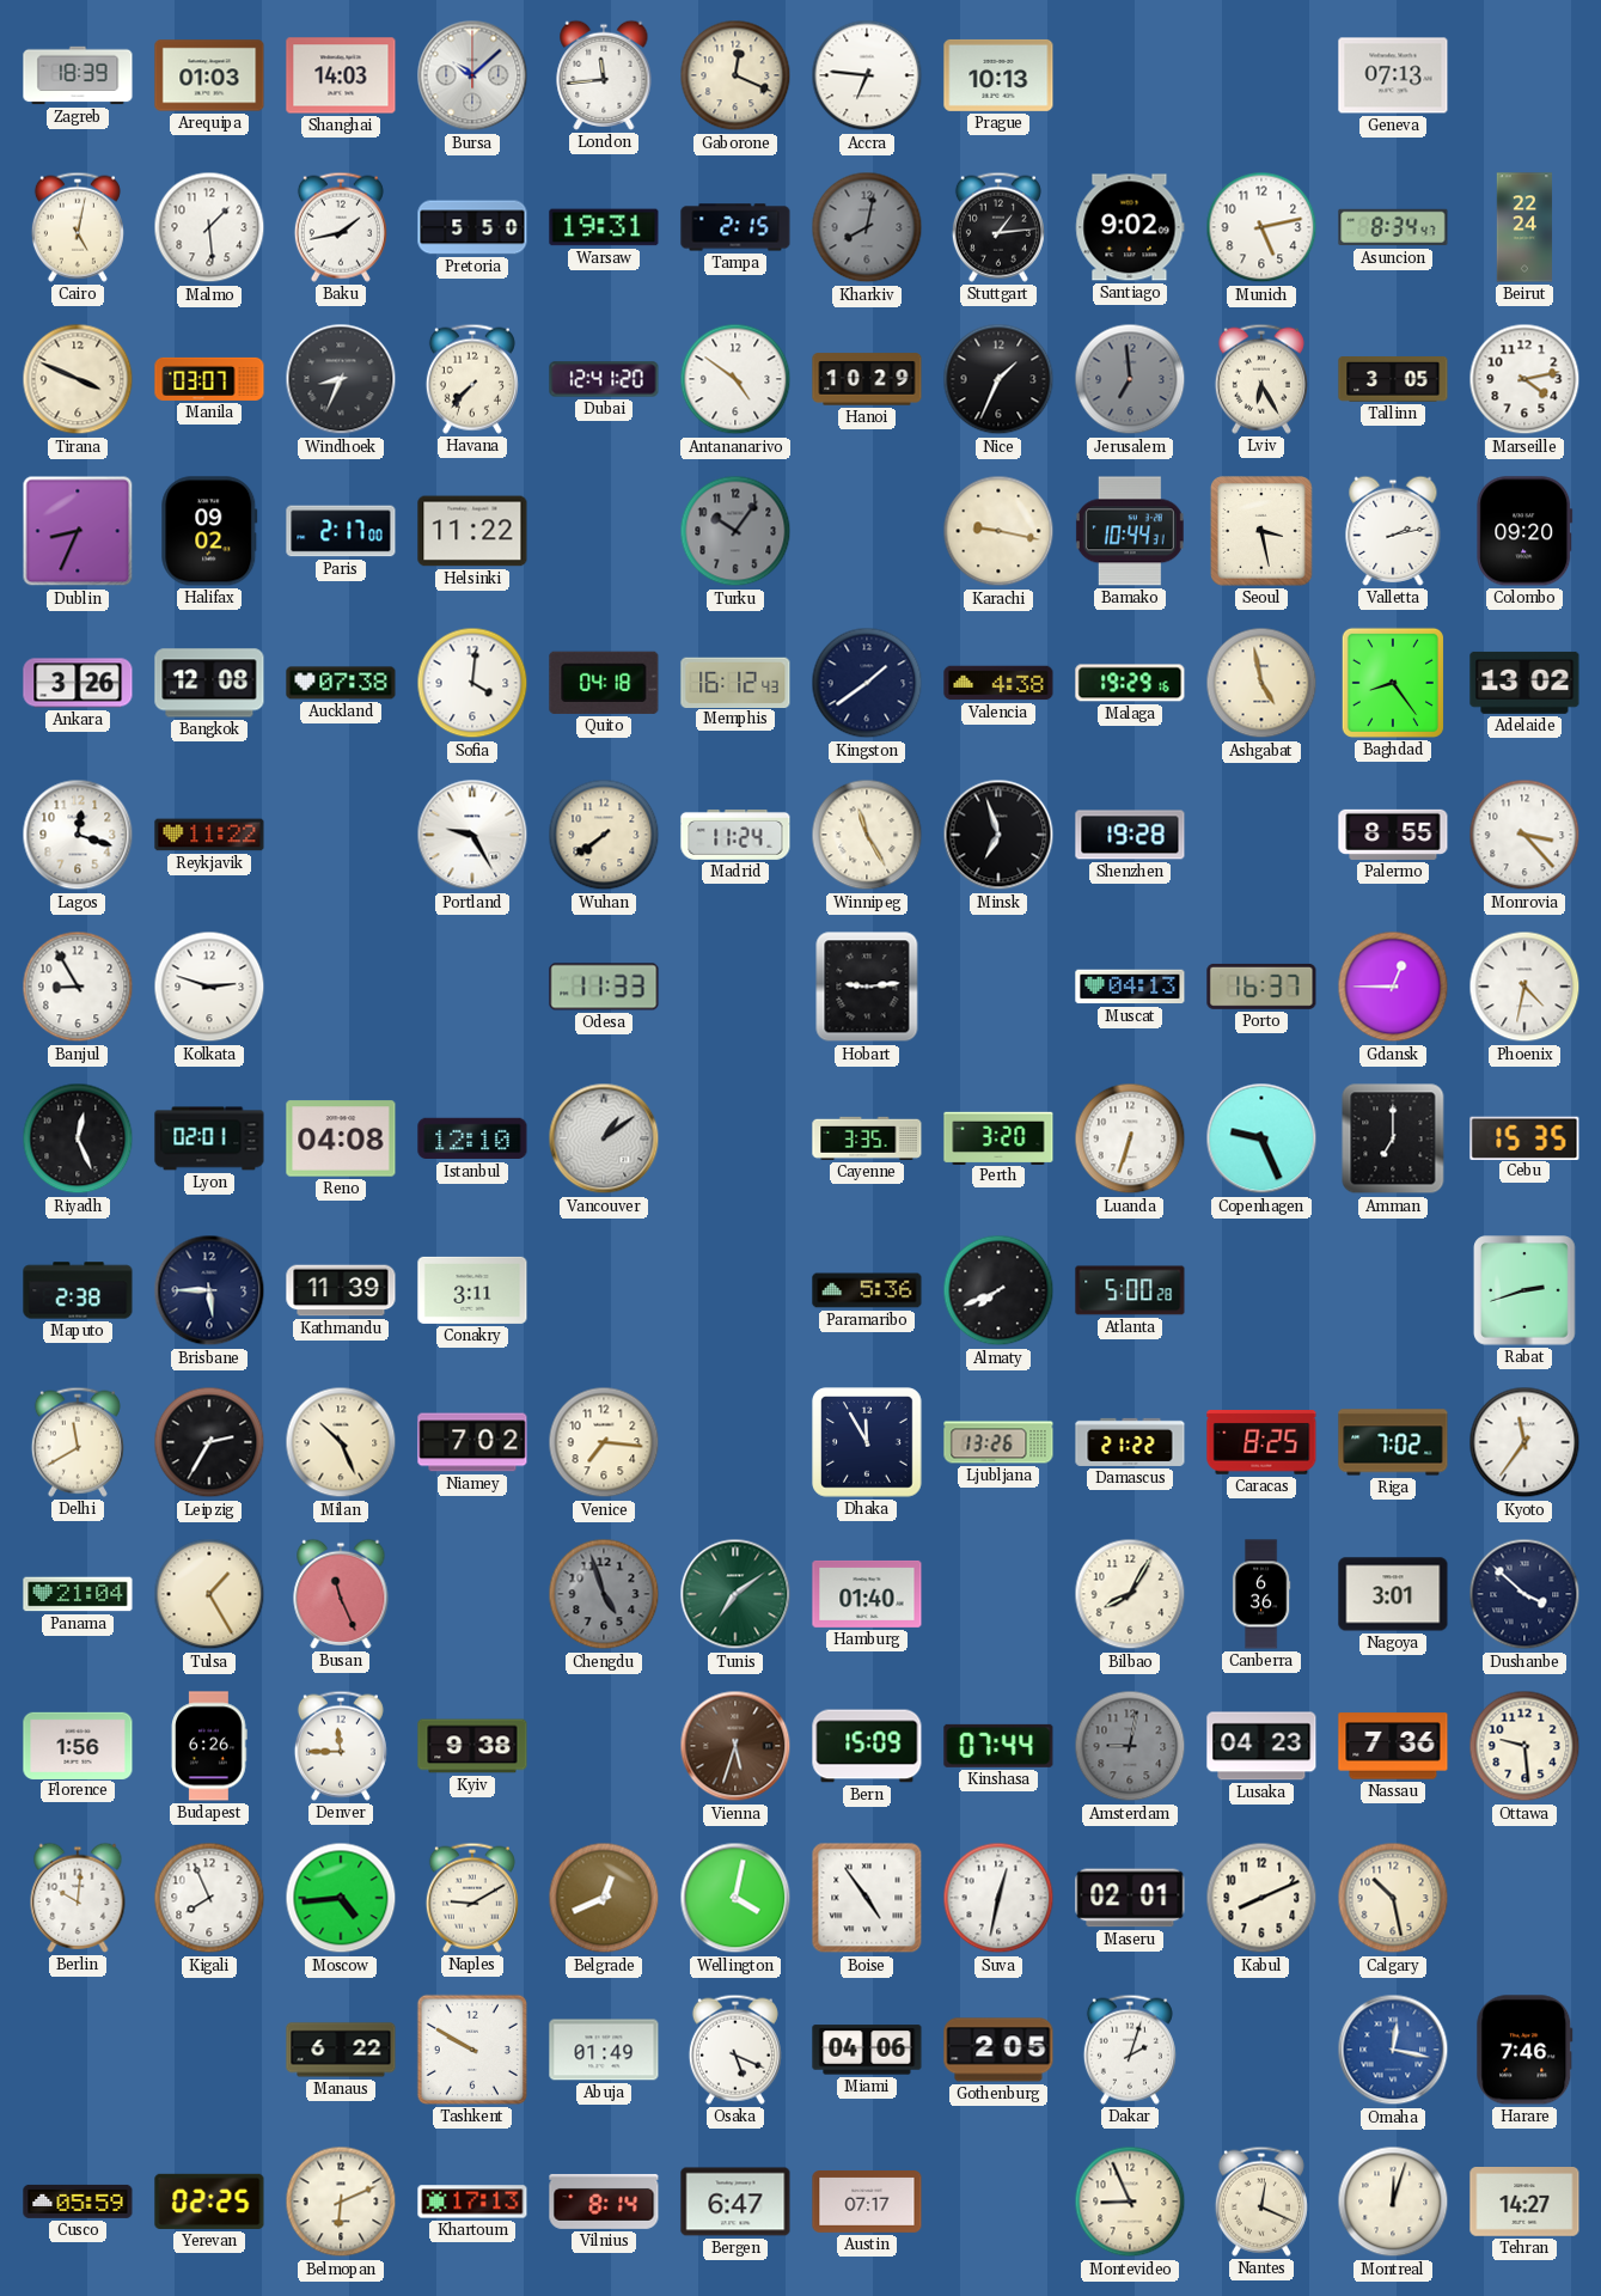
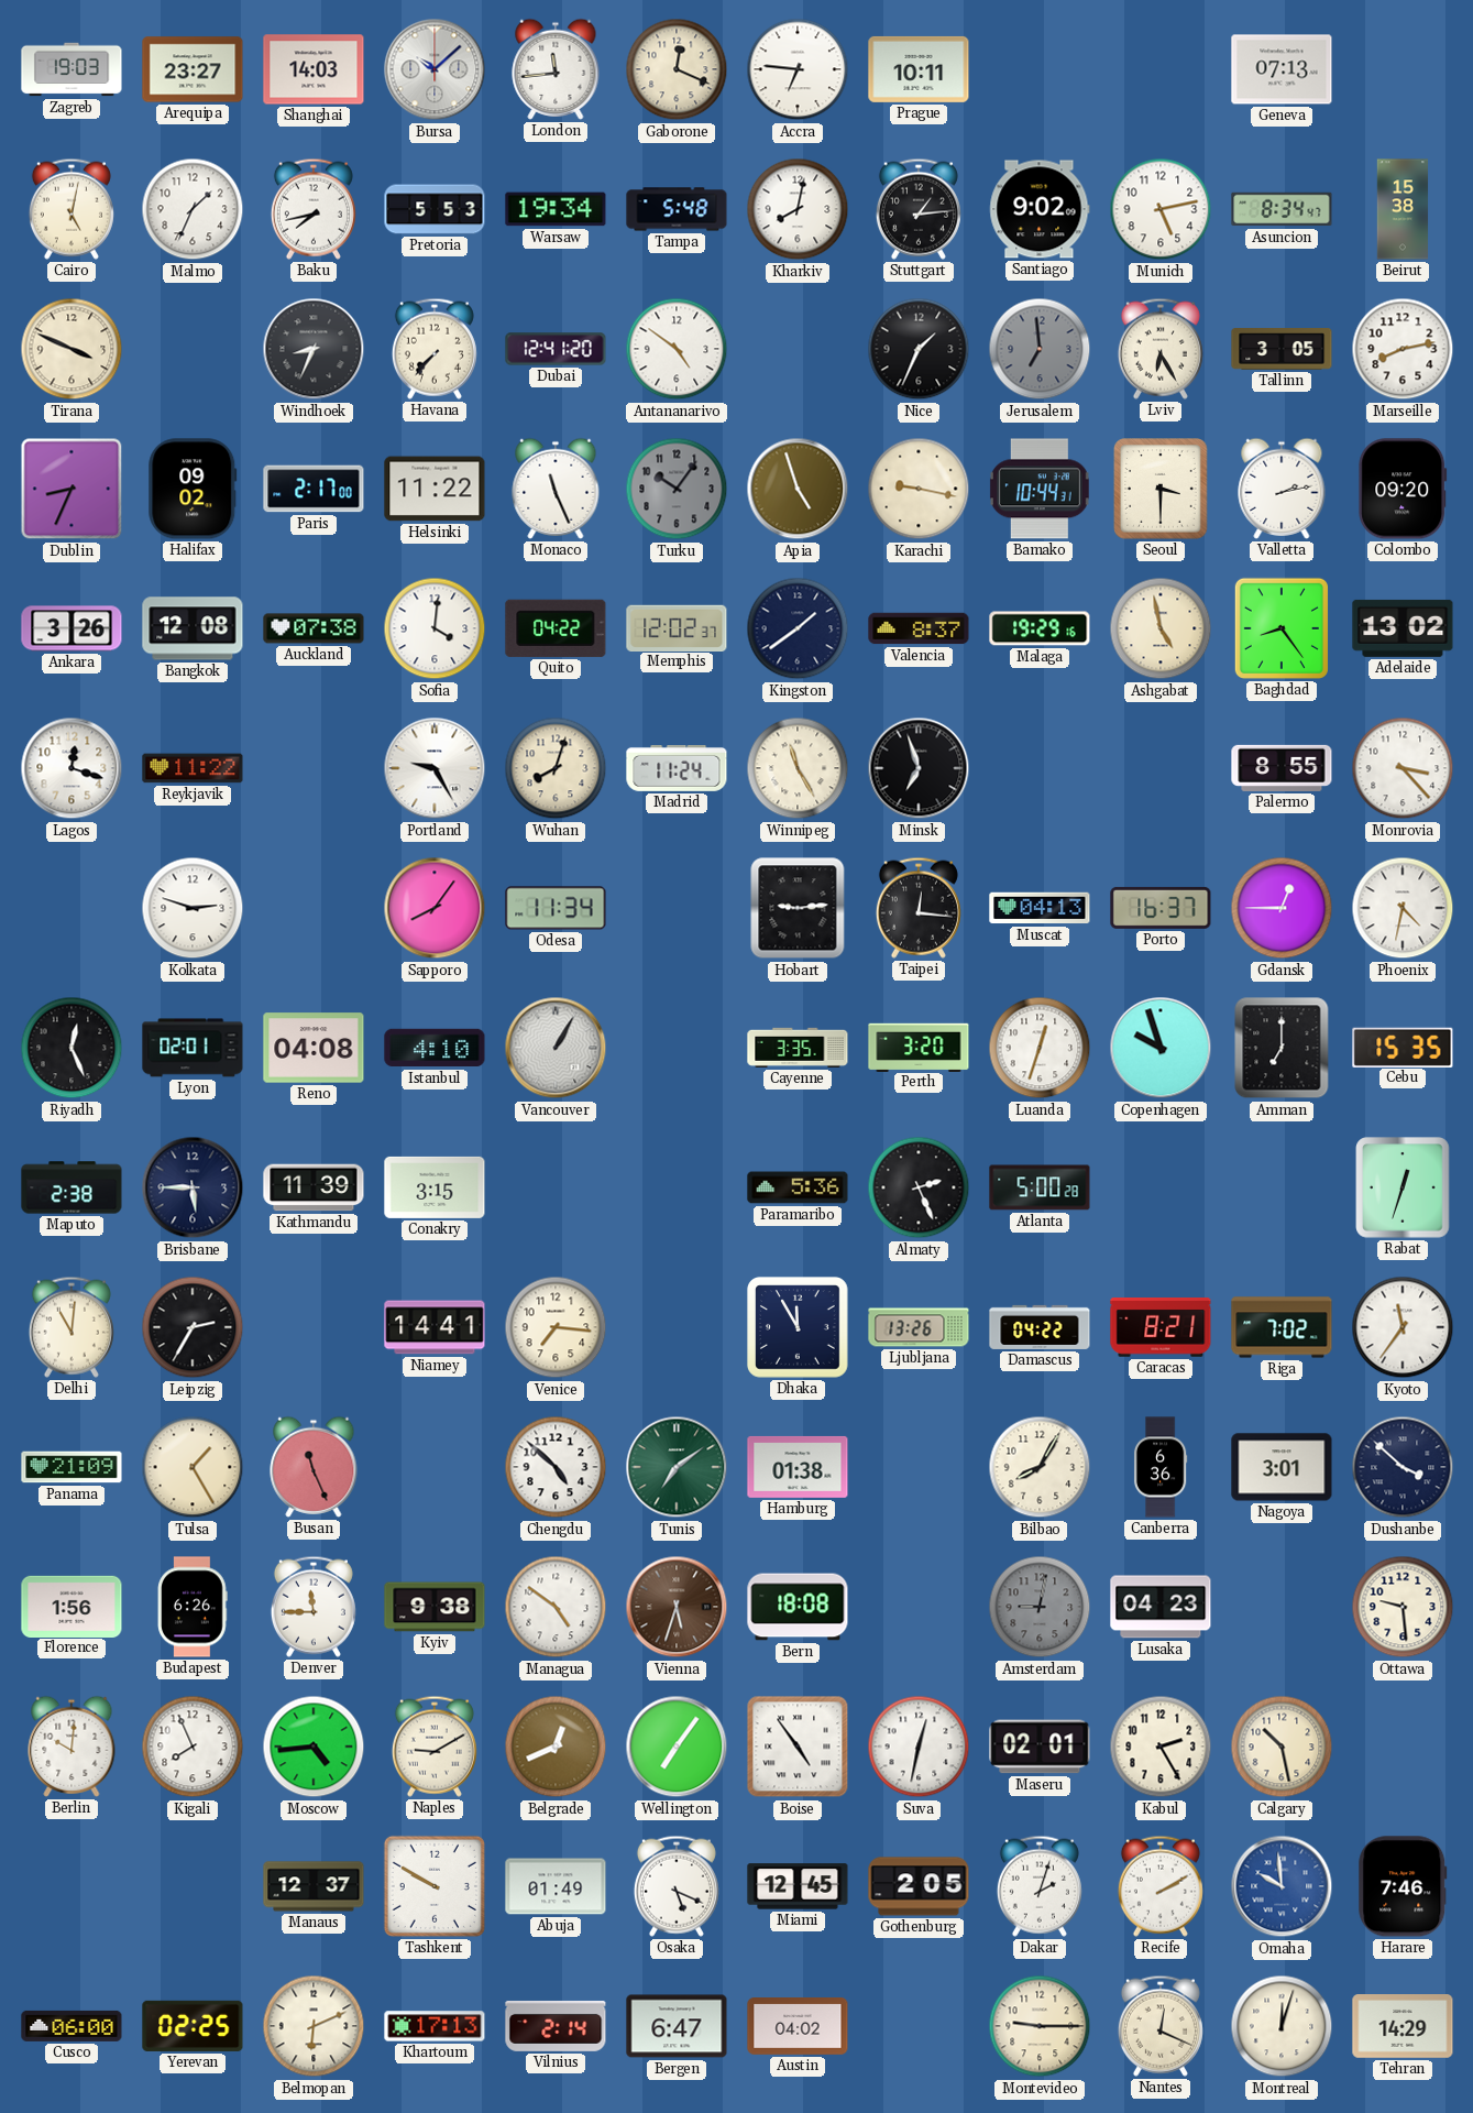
Zagreb: 18:39 -> 19:03
Arequipa: 01:03 -> 23:27
Prague: 10:13 -> 10:11
Malmo: 1:29 -> 1:34
Baku: 1:43 -> 7:43
Pretoria: 5:50 -> 5:53
Warsaw: 19:31 -> 19:34
Tampa: 2:15 -> 5:48
Kharkiv dial: grey -> white
Beirut: 22:24 -> 15:38
Manila: 03:07 -> none
Hanoi: 10:29 -> none
Marseille: 4:13 -> 8:13
Monaco: none -> 11:26
Apia: none -> 4:57
Seoul: 3:28 -> 3:30
Quito: 04:18 -> 04:22
Memphis: 16:12 -> 12:02
Valencia: 4:38 -> 8:37
Wuhan: 7:39 -> 8:03
Shenzhen: 19:28 -> none
Banjul: 8:55 -> none
Sapporo: none -> 8:06
Odesa: 11:33 -> 11:34
Taipei: none -> 12:16
Istanbul: 12:10 -> 4:10
Vancouver: 1:09 -> 1:05
Luanda: 6:33 -> 12:33
Copenhagen: 9:26 -> 9:57
Conakry: 3:11 -> 3:15
Almaty: 7:41 -> 2:26
Rabat: 2:42 -> 12:33
Delhi: 11:40 -> 11:01
Milan: 10:26 -> none
Niamey: 7:02 -> 14:41
Damascus: 21:22 -> 04:22
Caracas: 8:25 -> 8:21
Panama: 21:04 -> 21:09
Chengdu: 4:57 -> 4:52
Chengdu dial: grey -> white
Hamburg: 01:40 -> 01:38
Managua: none -> 4:51
Bern: 15:09 -> 18:08
Kinshasa: 07:44 -> none
Nassau: 7:36 -> none
Wellington: 4:02 -> 7:06
Kabul: 8:11 -> 2:25
Manaus: 6:22 -> 12:37
Miami: 04:06 -> 12:45
Recife: none -> 2:10
Omaha: 12:17 -> 9:59
Cusco: 05:59 -> 06:00
Vilnius: 8:14 -> 2:14
Austin: 07:17 -> 04:02
Montevideo: 8:56 -> 9:15
Tehran: 14:27 -> 14:29
